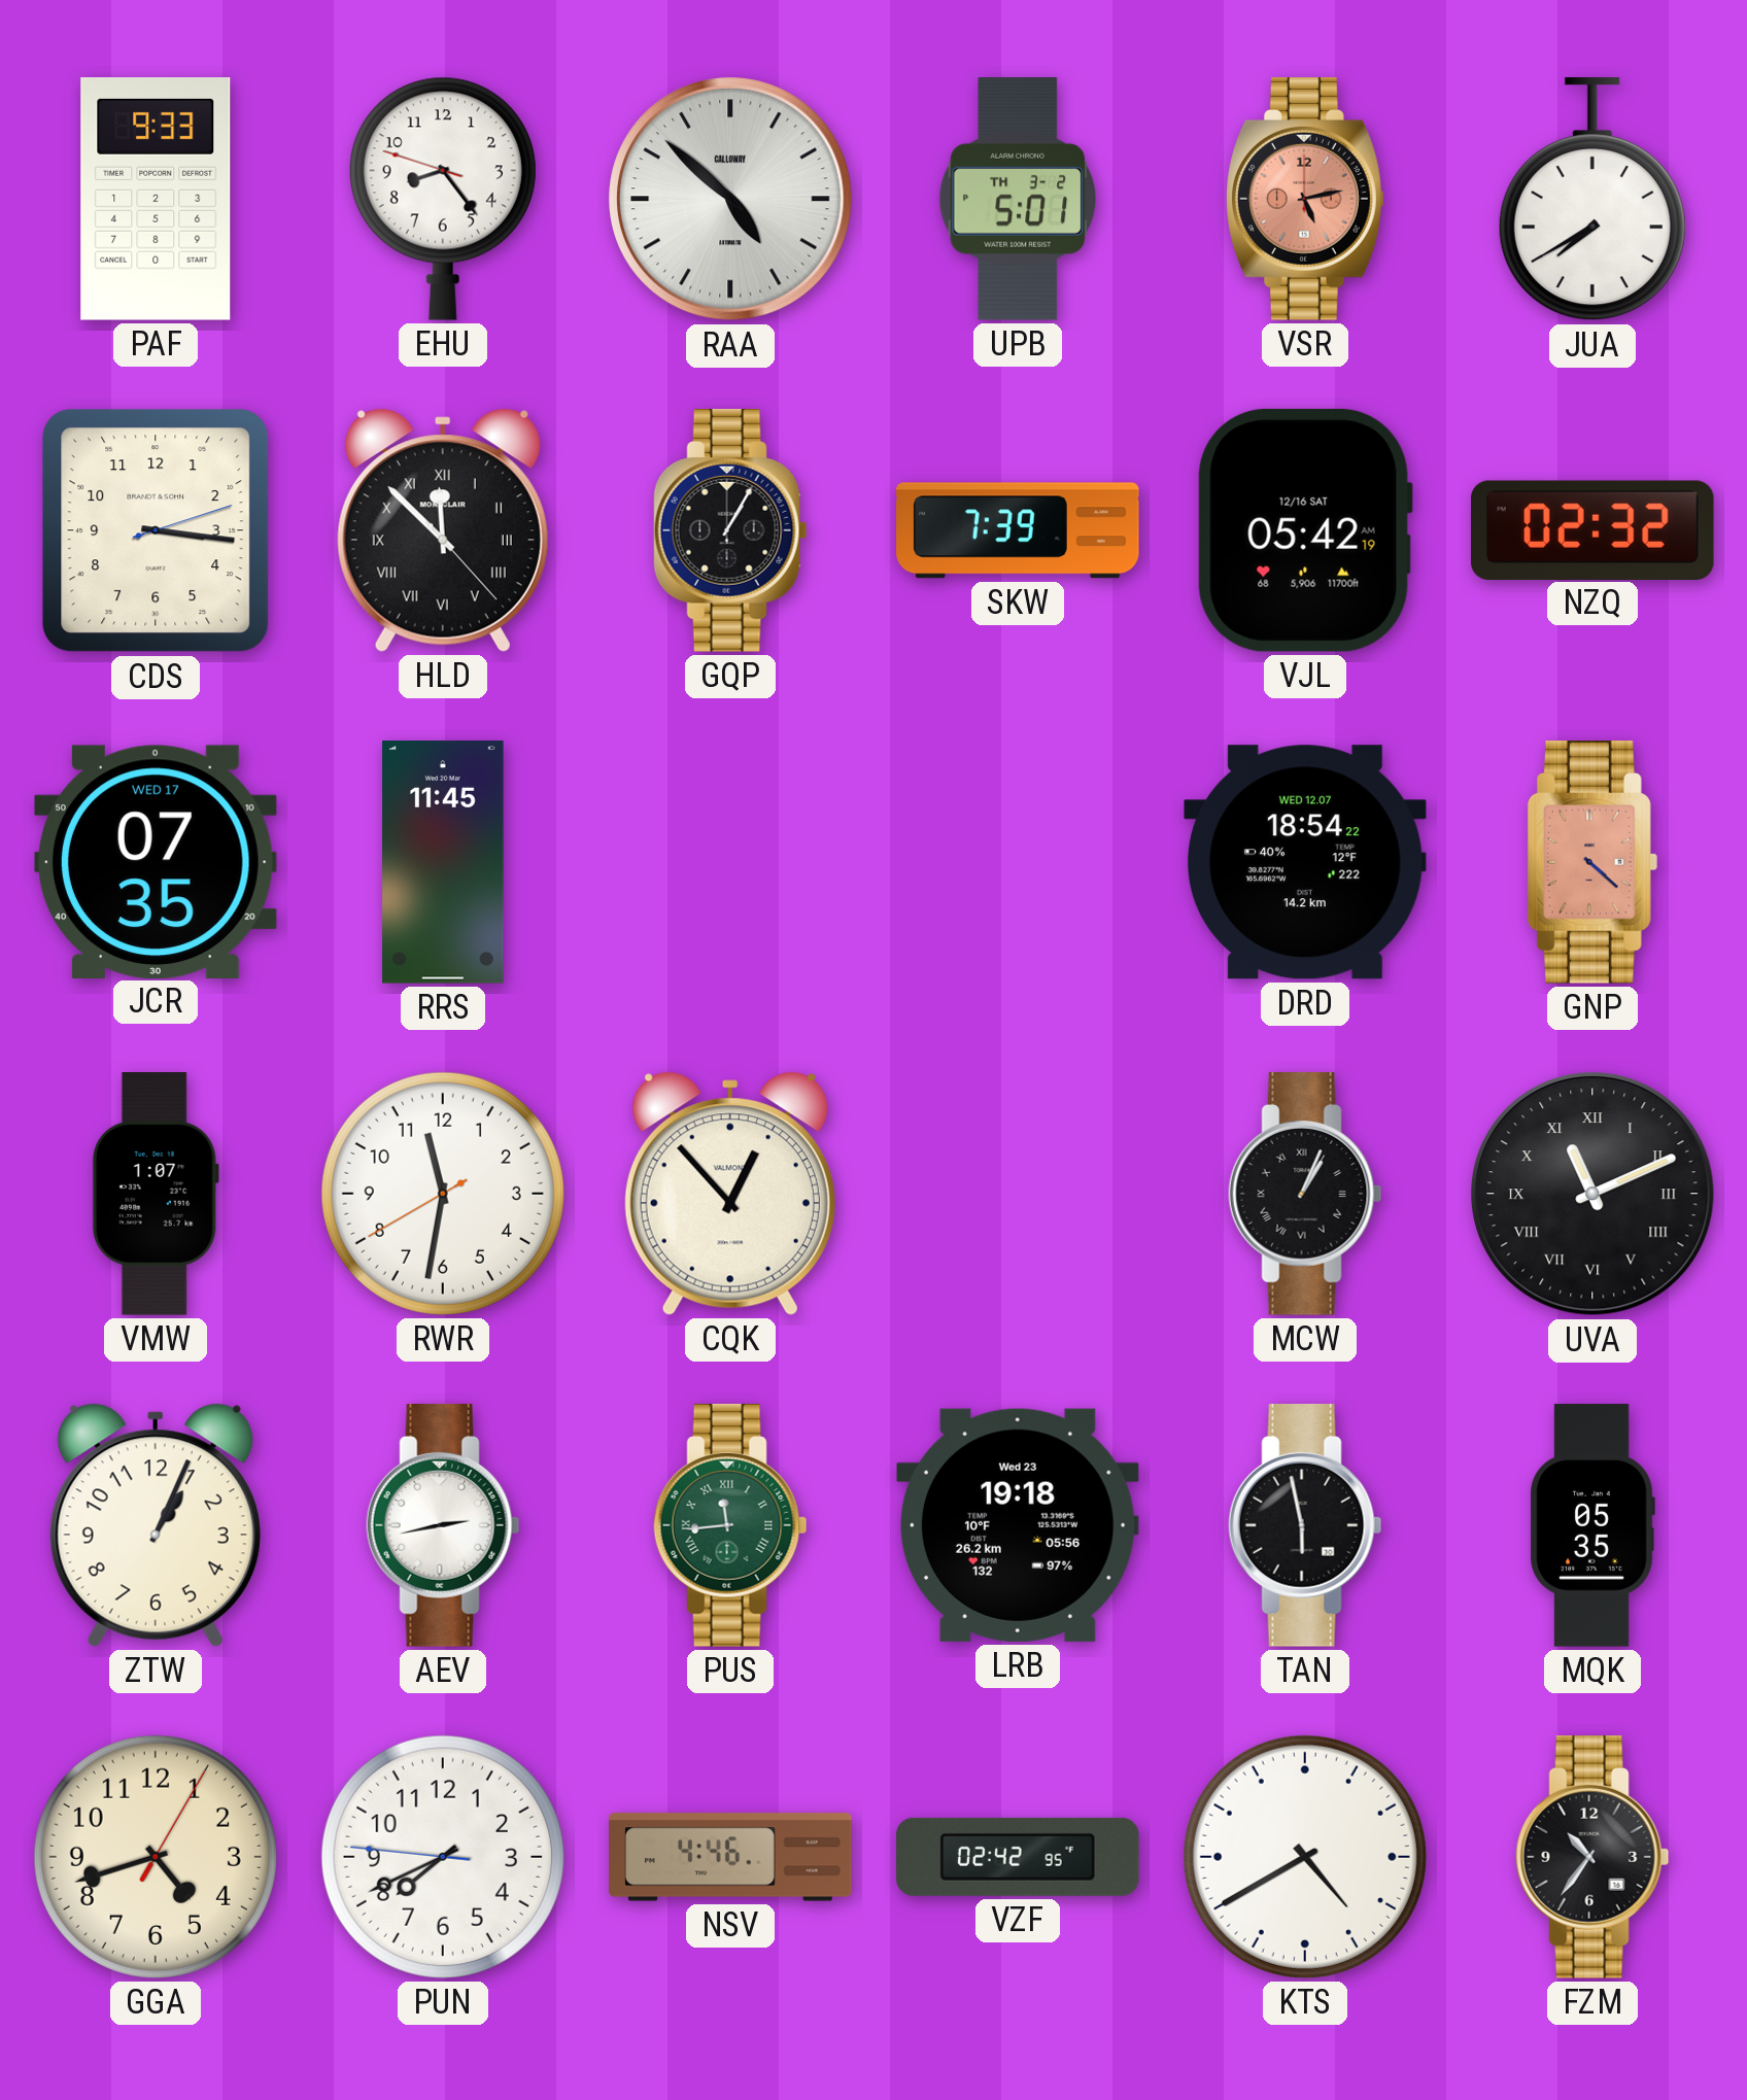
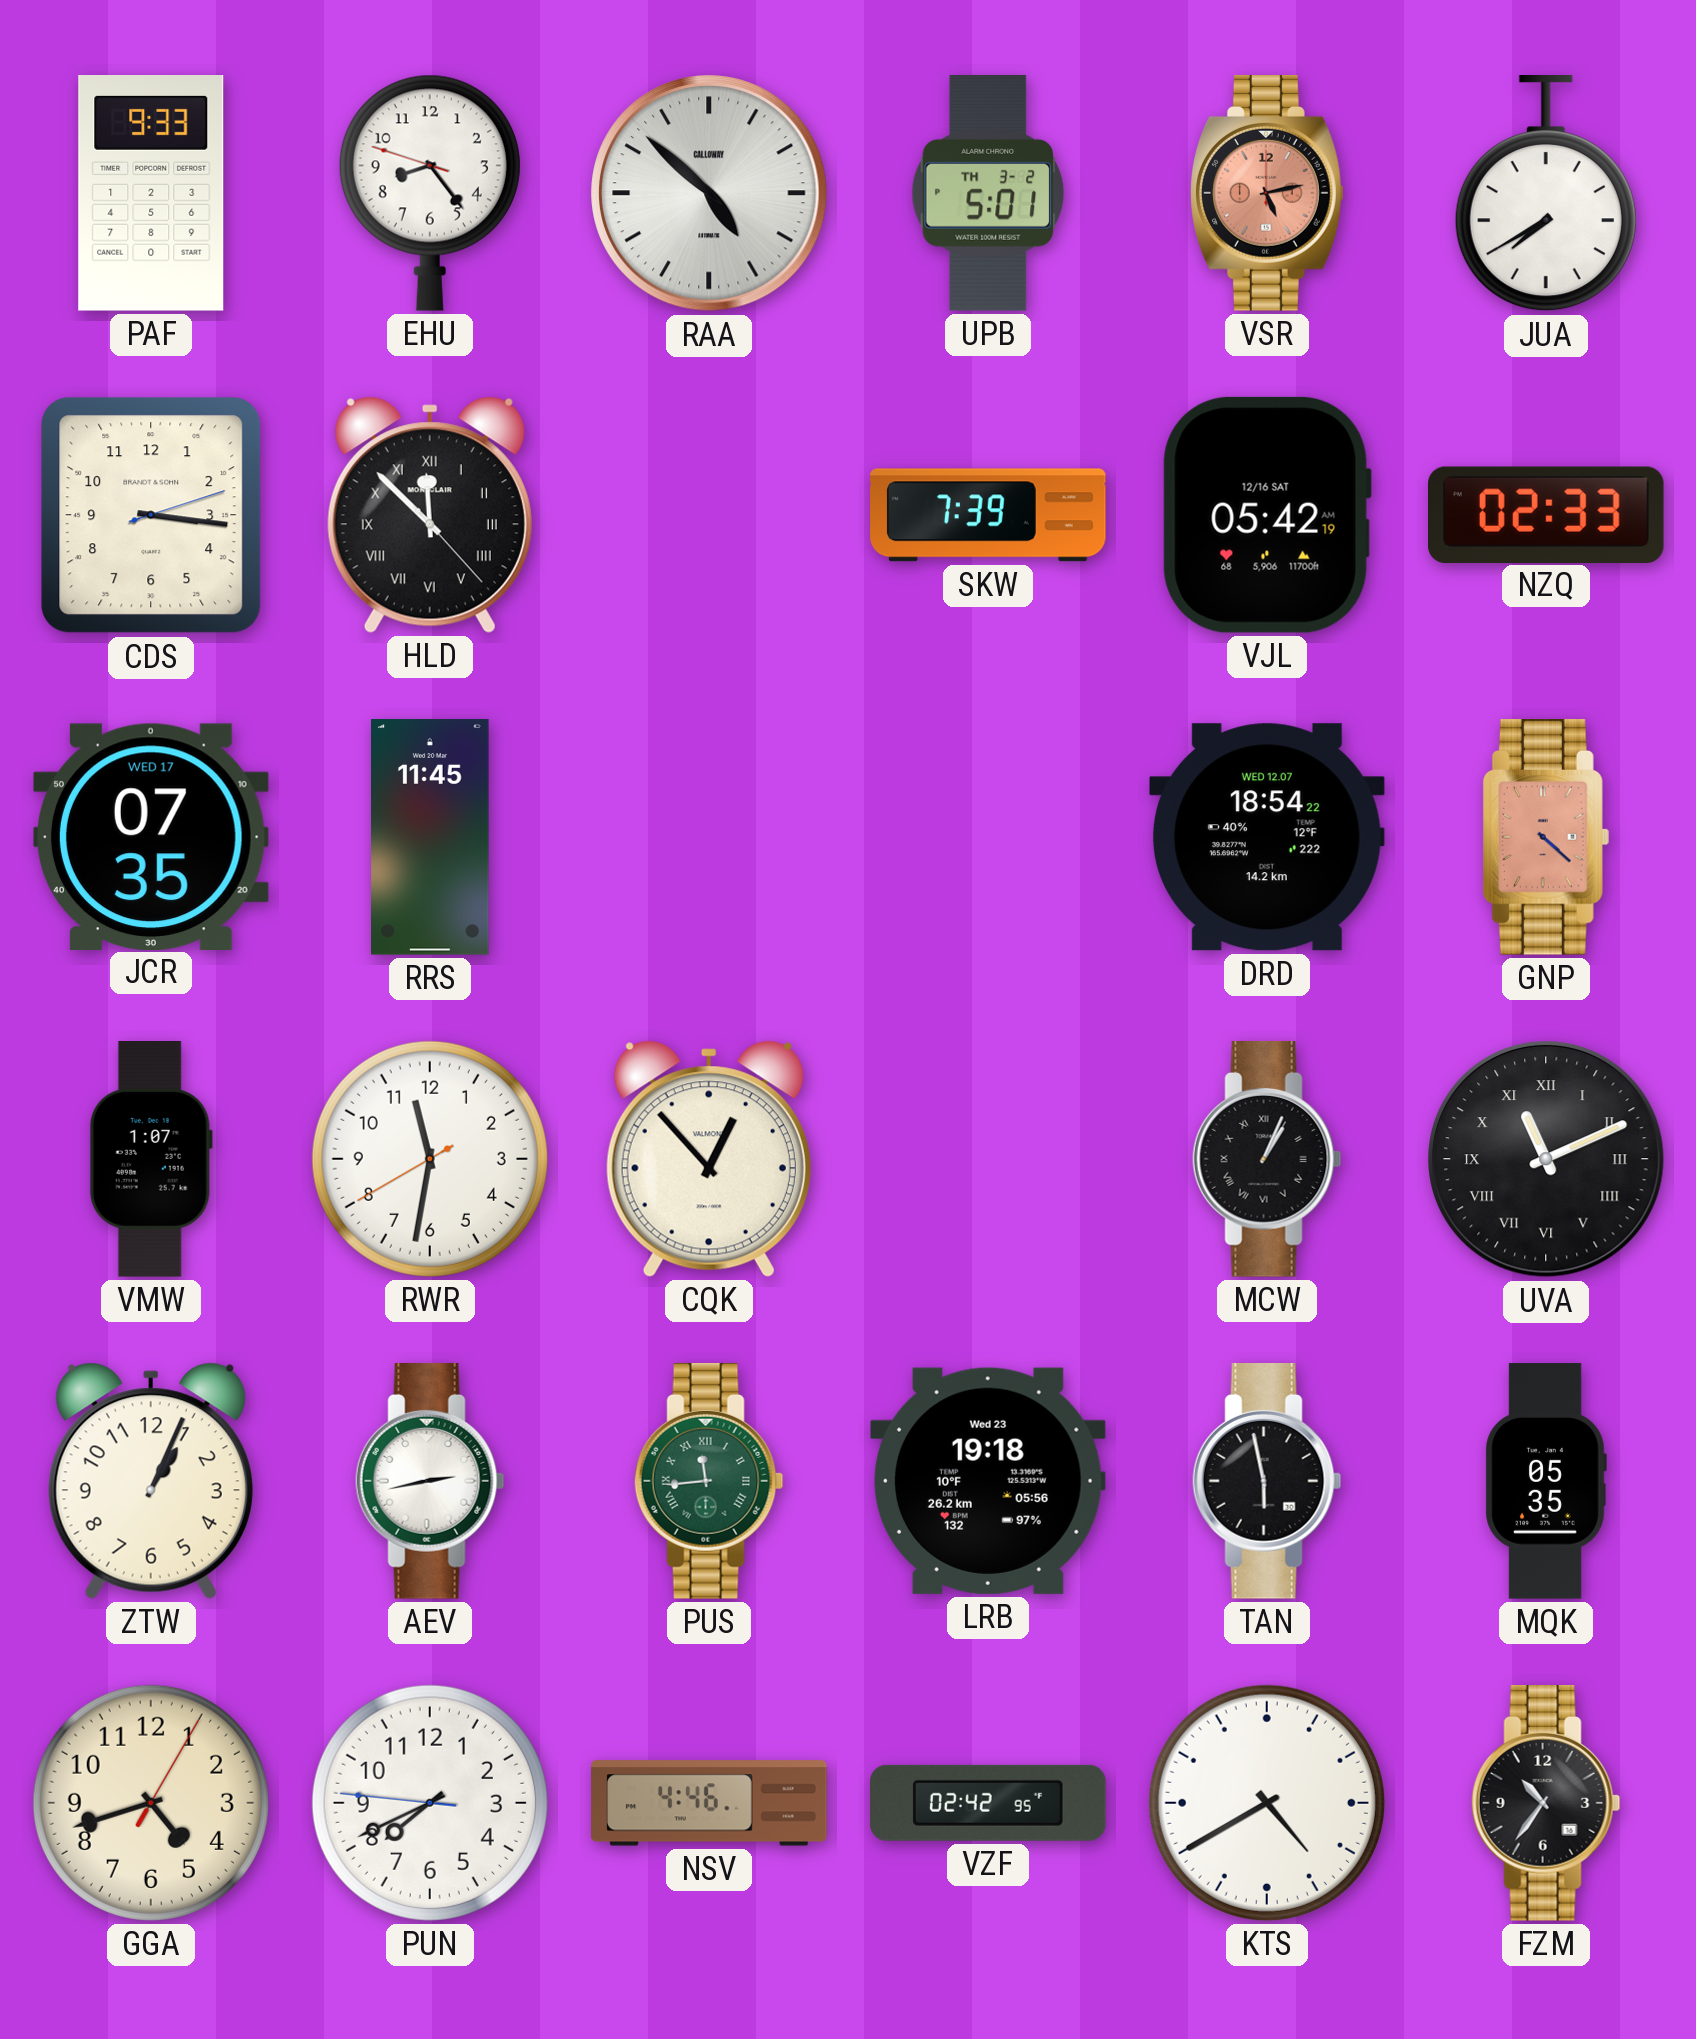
GQP: 1:05 -> none
NZQ: 02:32 -> 02:33
